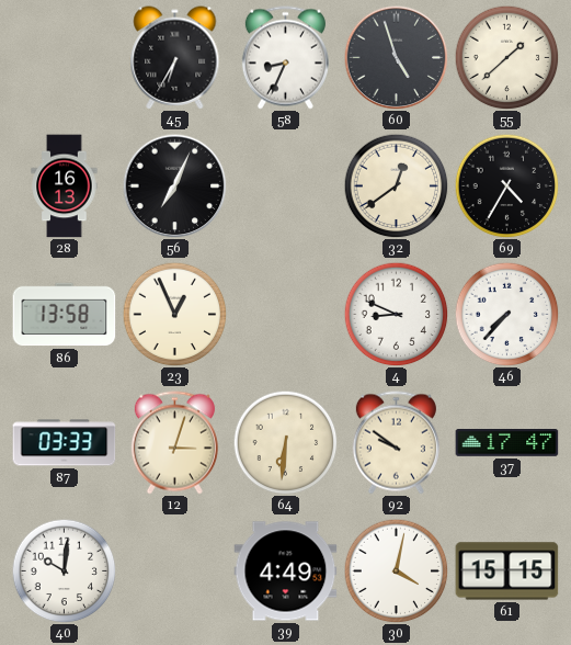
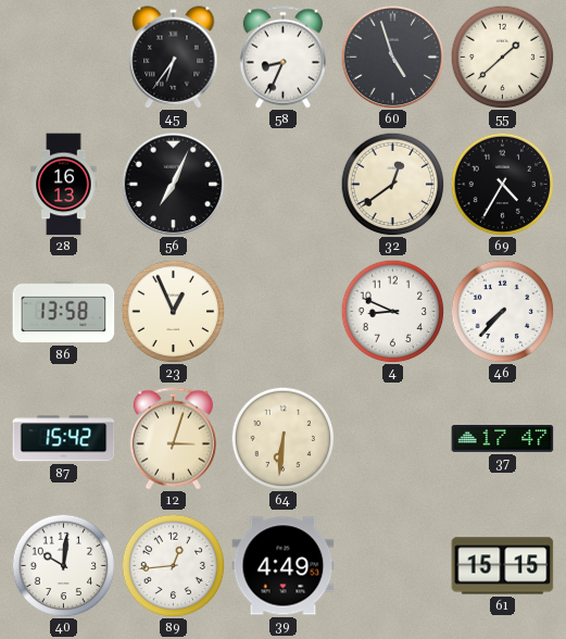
45: 6:35 -> 6:36
87: 03:33 -> 15:42
92: 9:51 -> none
89: none -> 12:44
30: 4:02 -> none
